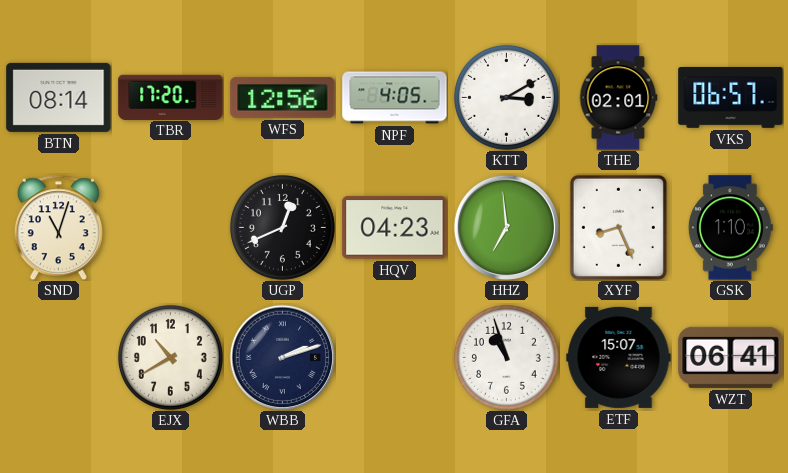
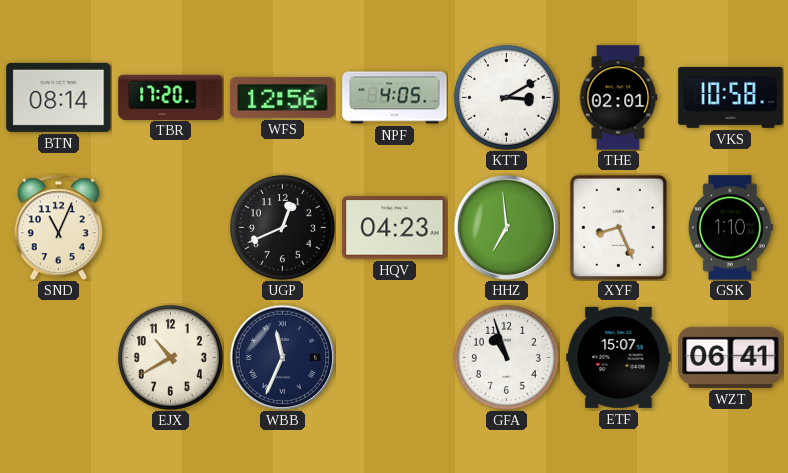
VKS: 06:57 -> 10:58
SND: 11:03 -> 11:04
WBB: 2:12 -> 11:34
